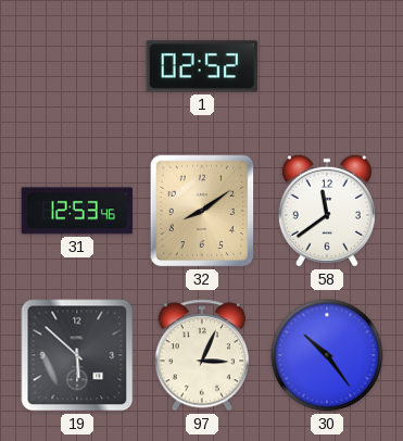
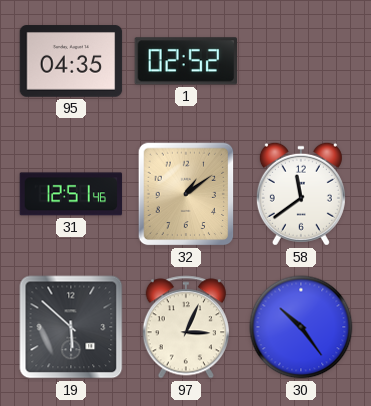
95: none -> 04:35
31: 12:53 -> 12:51
32: 8:09 -> 1:09
